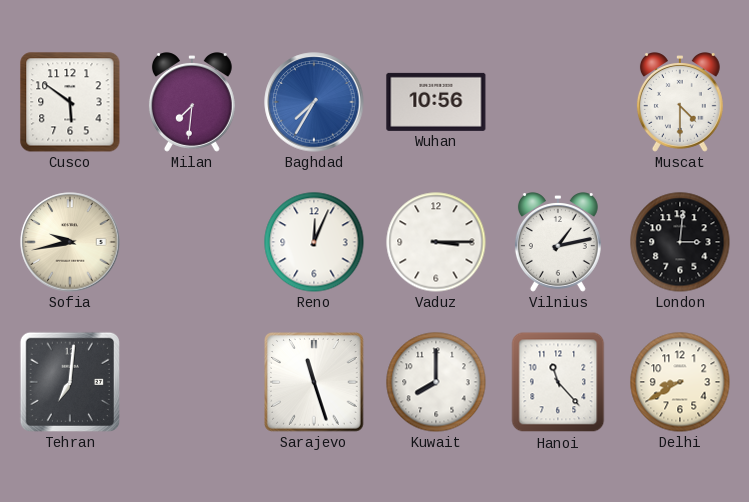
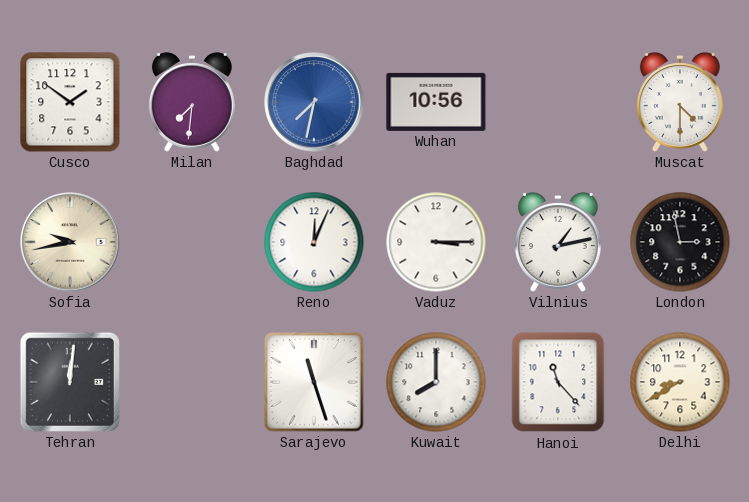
Cusco: 5:51 -> 1:51
Baghdad: 7:35 -> 7:32
London: 3:01 -> 2:58
Tehran: 7:01 -> 12:01
